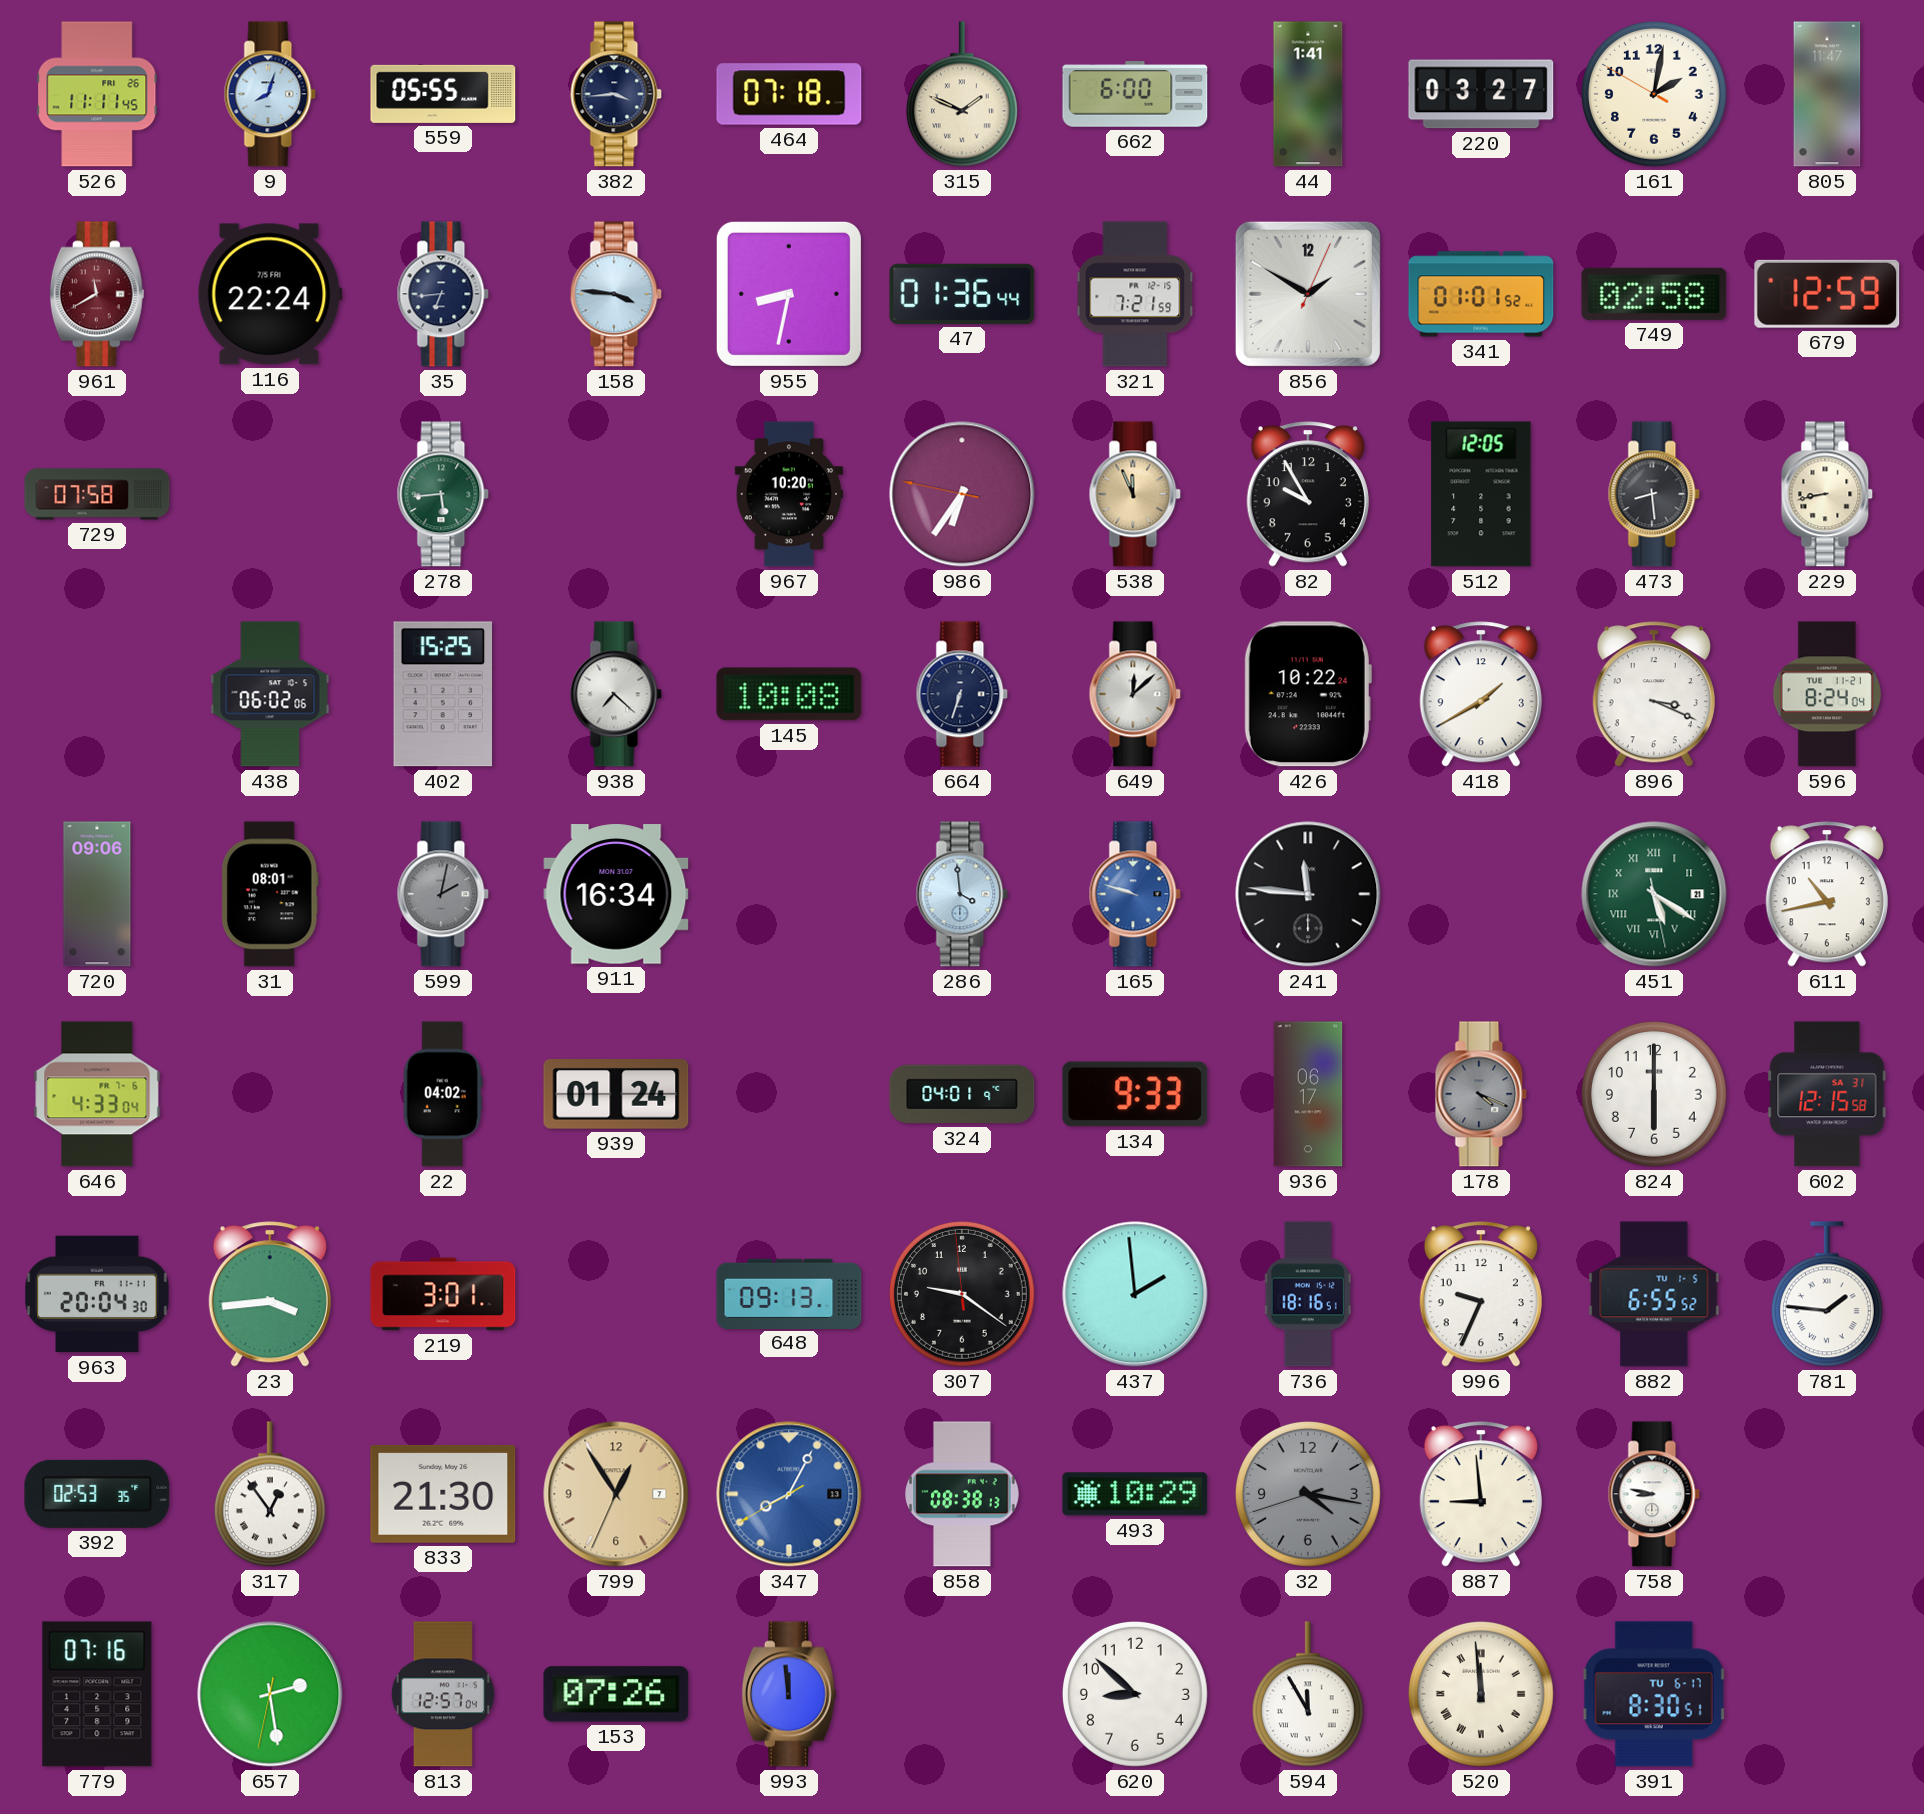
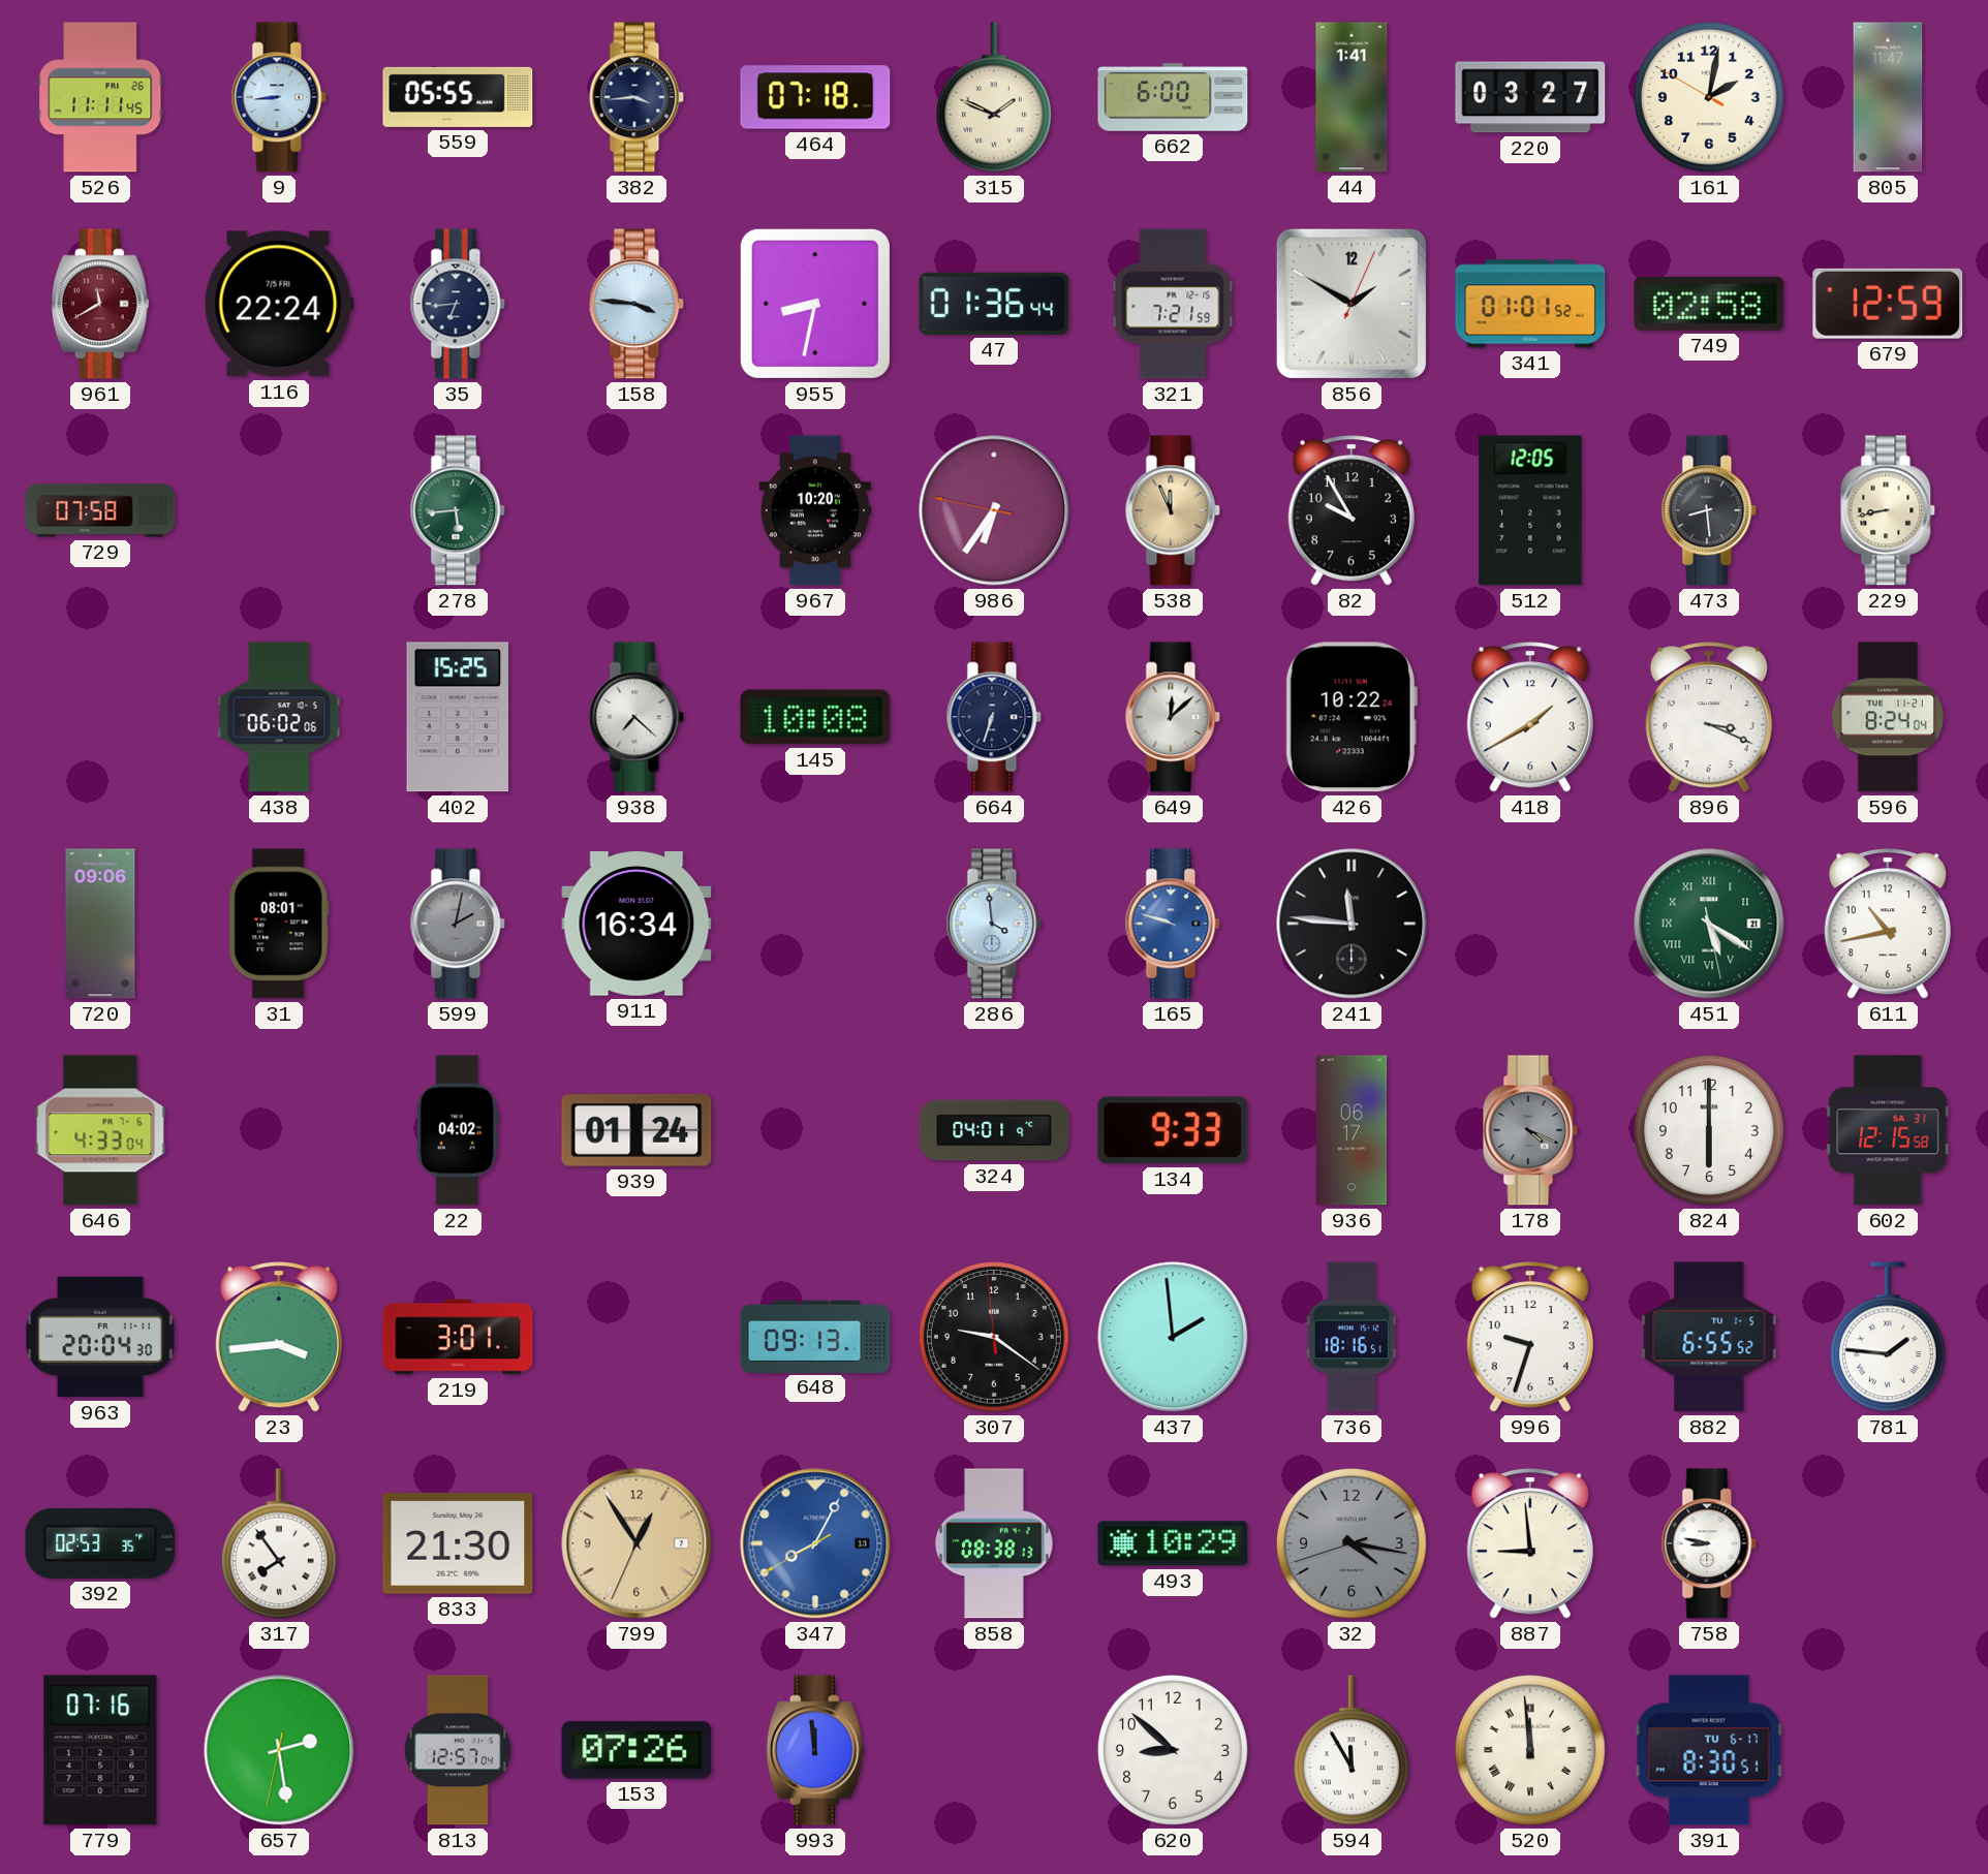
9: 8:03 -> 8:44
996: 9:34 -> 9:33
317: 12:54 -> 7:54
